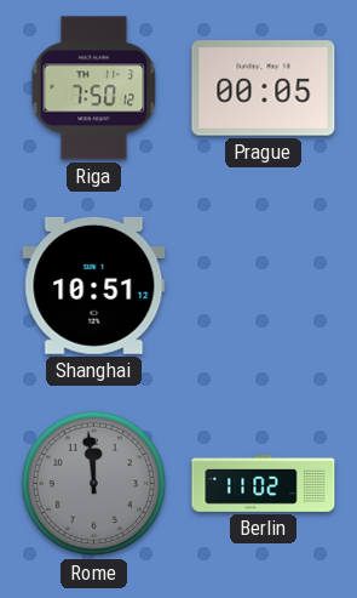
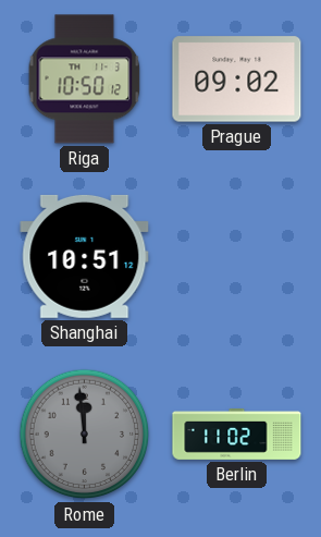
Riga: 7:50 -> 10:50
Prague: 00:05 -> 09:02
